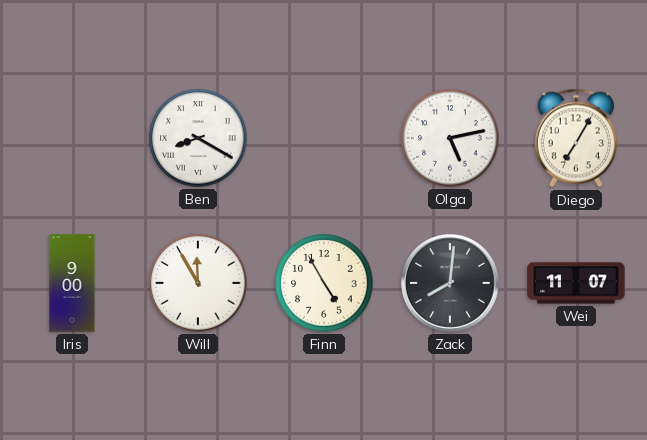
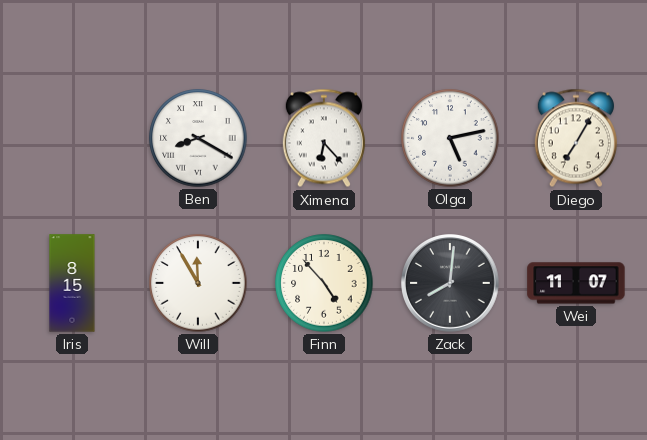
Ximena: none -> 6:23
Iris: 9:00 -> 8:15
Finn: 4:55 -> 4:53
